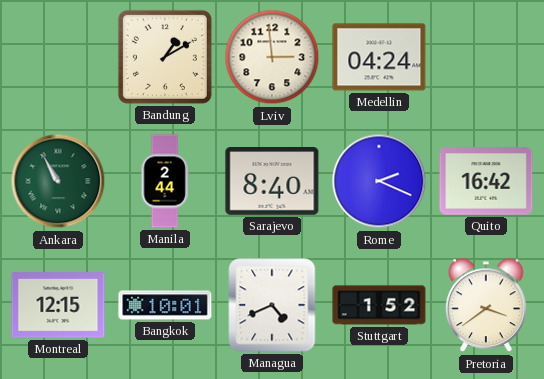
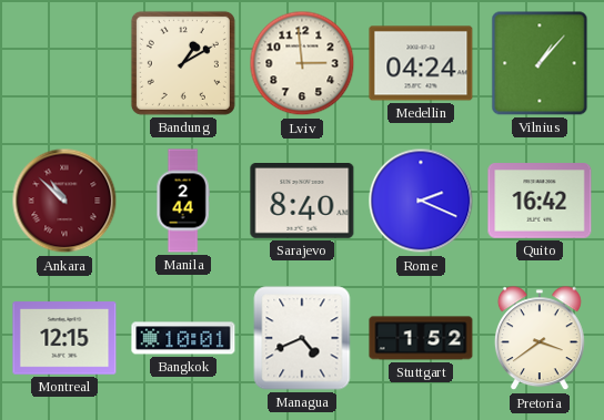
Vilnius: none -> 1:07
Ankara: 10:55 -> 10:52
Ankara dial: green -> burgundy
